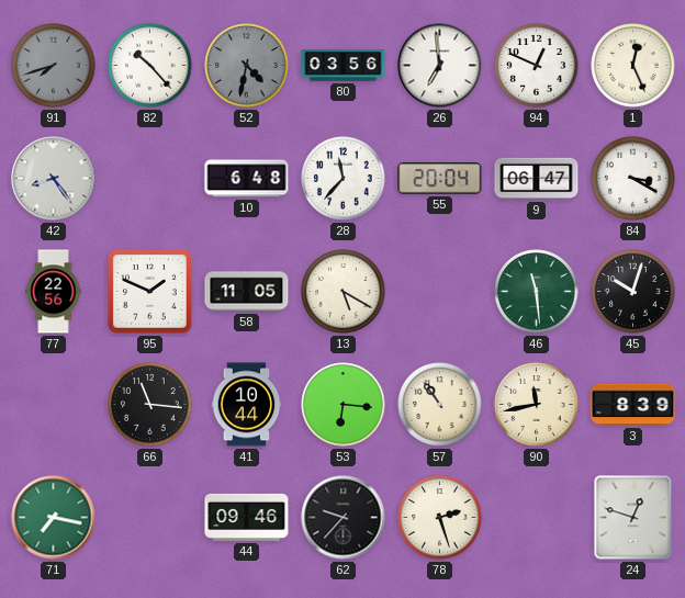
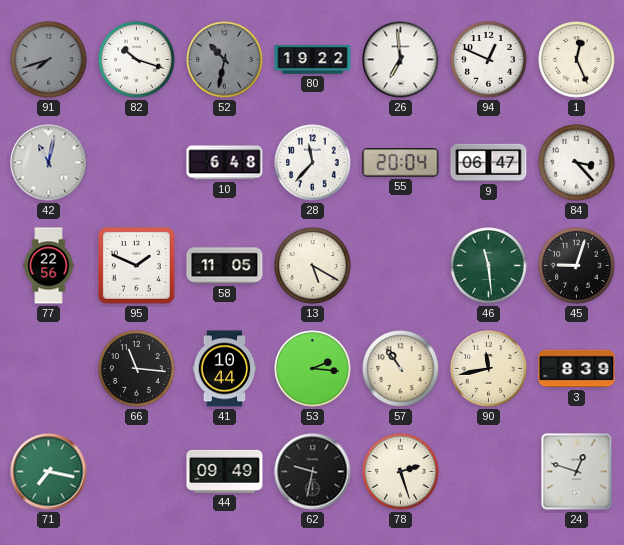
82: 10:23 -> 10:18
52: 4:32 -> 10:32
80: 03:56 -> 19:22
42: 8:24 -> 11:02
84: 3:20 -> 3:23
45: 10:03 -> 9:03
53: 6:16 -> 2:16
44: 09:46 -> 09:49
62: 9:37 -> 9:32
